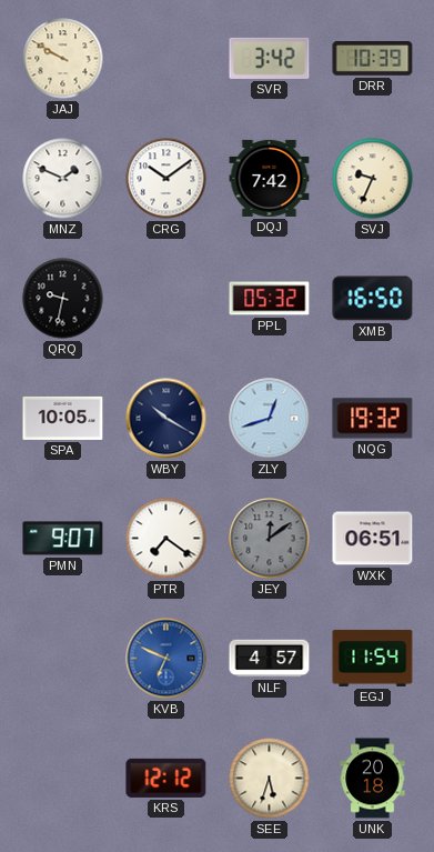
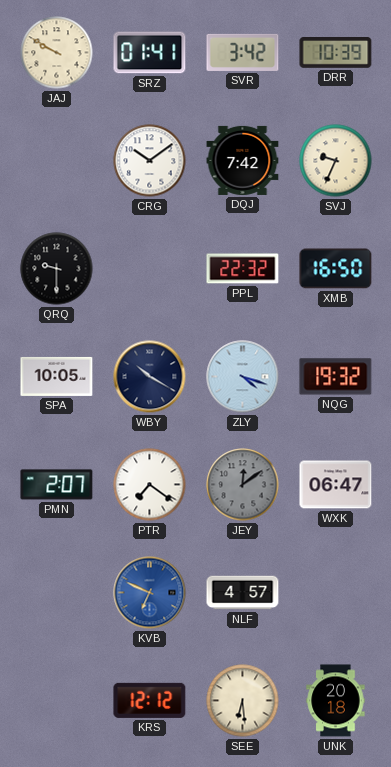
SRZ: none -> 01:41
MNZ: 1:49 -> none
QRQ: 9:32 -> 9:30
PPL: 05:32 -> 22:32
ZLY: 12:42 -> 4:18
PMN: 9:07 -> 2:07
WXK: 06:51 -> 06:47
EGJ: 11:54 -> none
SEE: 5:33 -> 6:29
